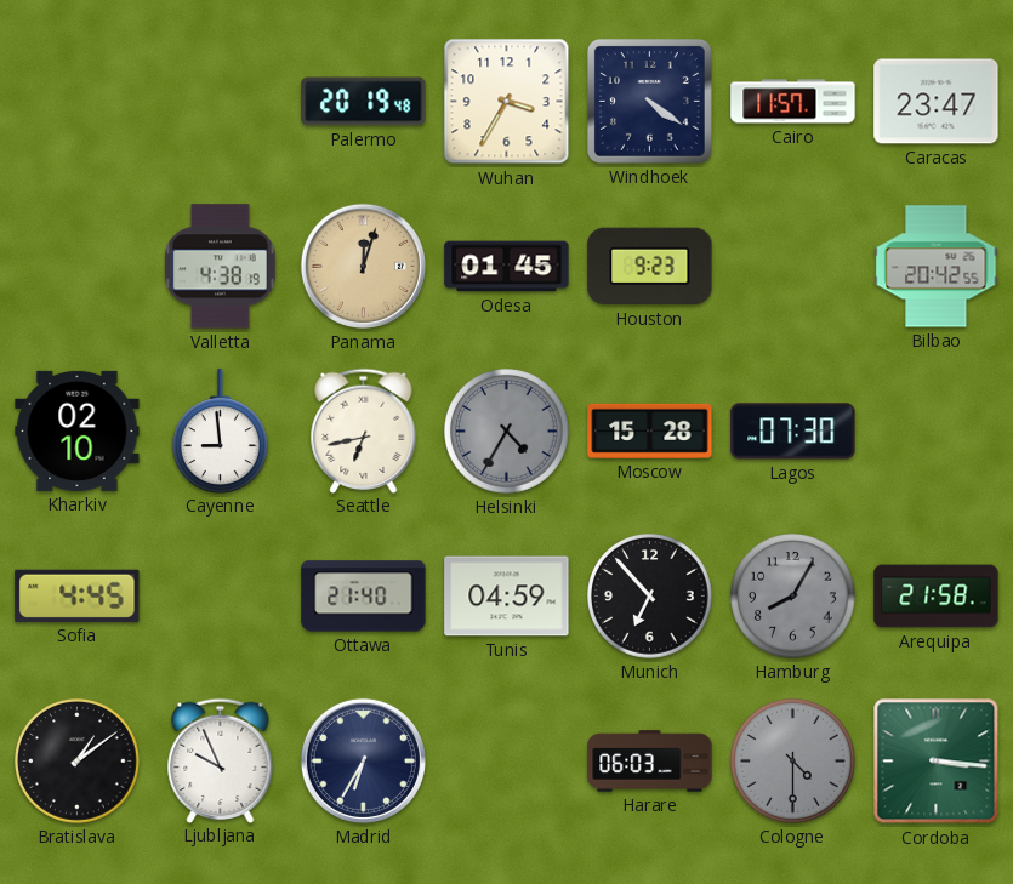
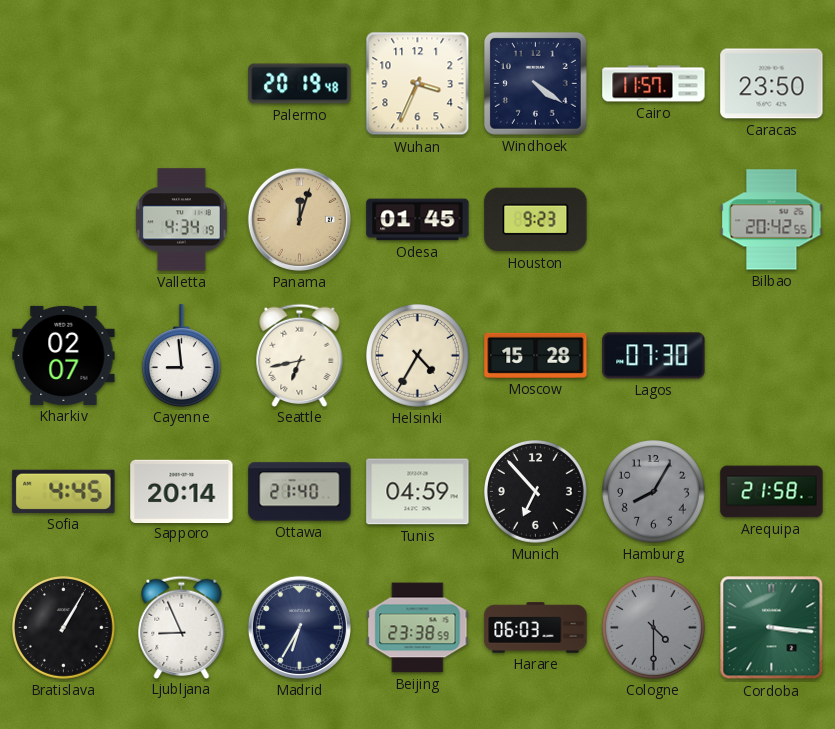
Wuhan: 3:35 -> 3:34
Caracas: 23:47 -> 23:50
Valletta: 4:38 -> 4:34
Kharkiv: 02:10 -> 02:07
Helsinki dial: grey -> cream
Sapporo: none -> 20:14
Bratislava: 1:09 -> 1:05
Ljubljana: 9:56 -> 8:56
Beijing: none -> 23:38
